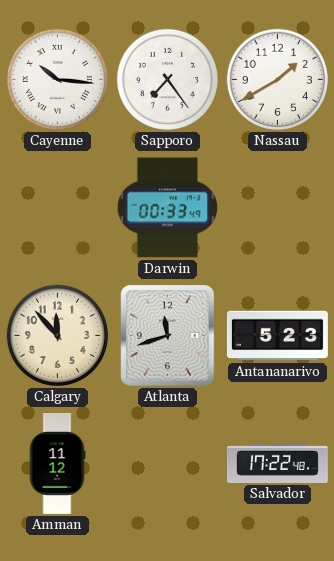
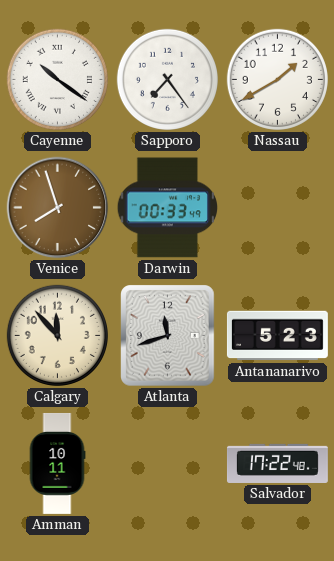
Cayenne: 10:16 -> 10:21
Venice: none -> 7:57
Amman: 11:12 -> 10:11
